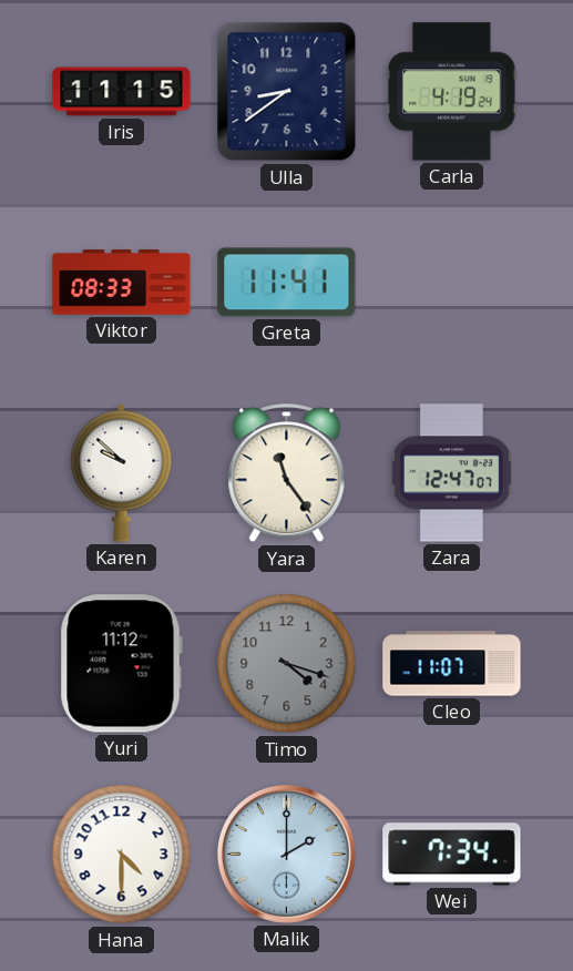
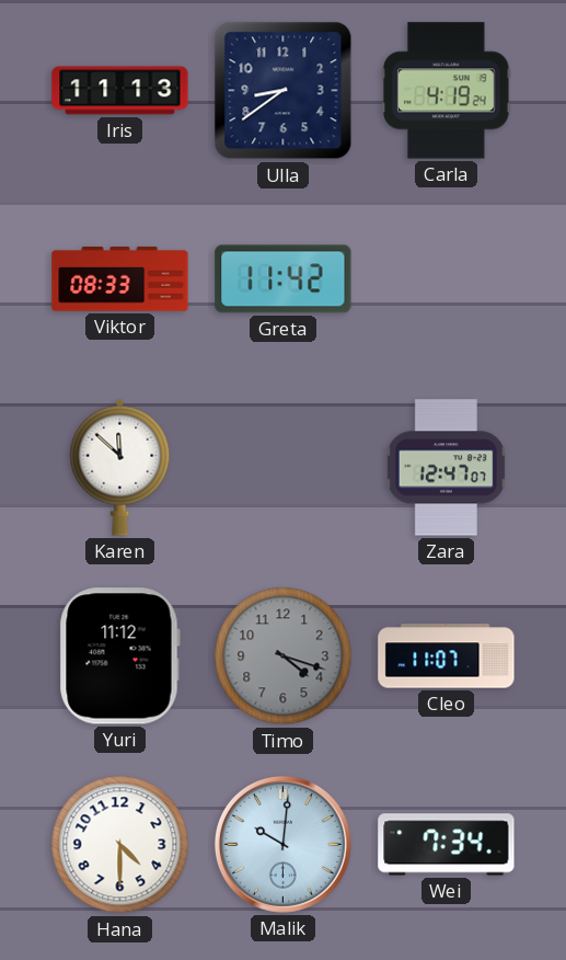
Iris: 11:15 -> 11:13
Greta: 11:41 -> 11:42
Karen: 9:52 -> 11:52
Yara: 11:24 -> none
Malik: 2:00 -> 10:01
